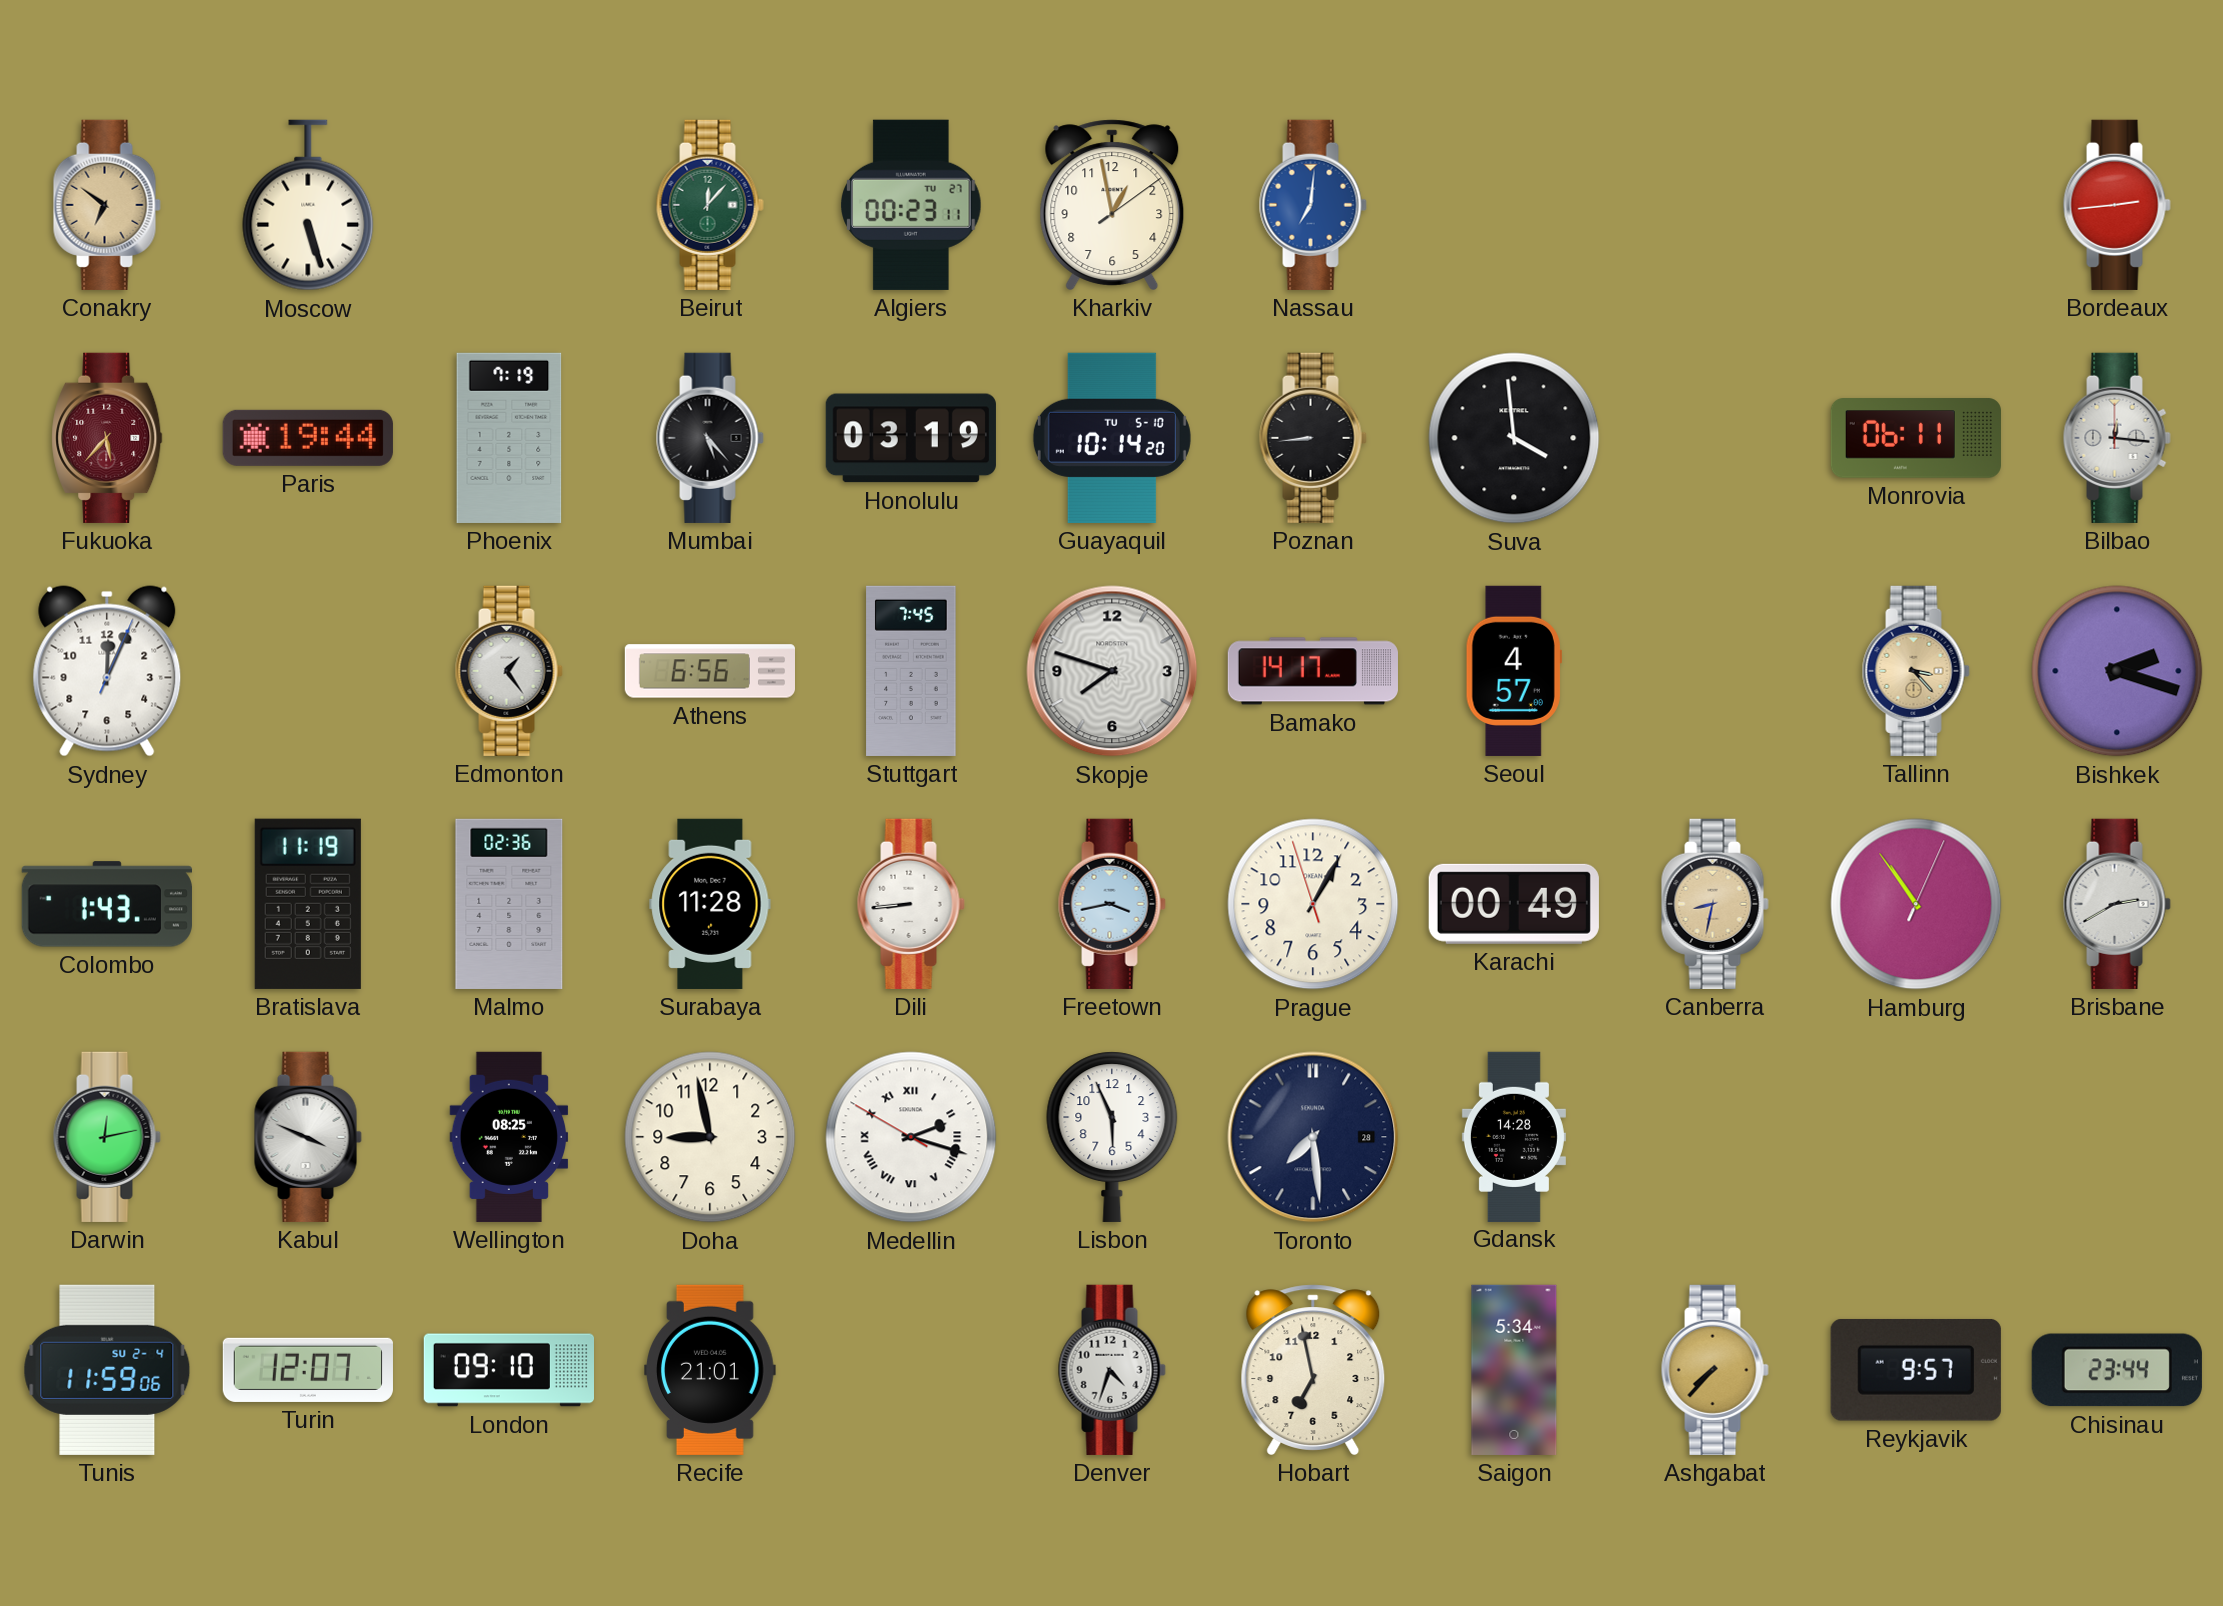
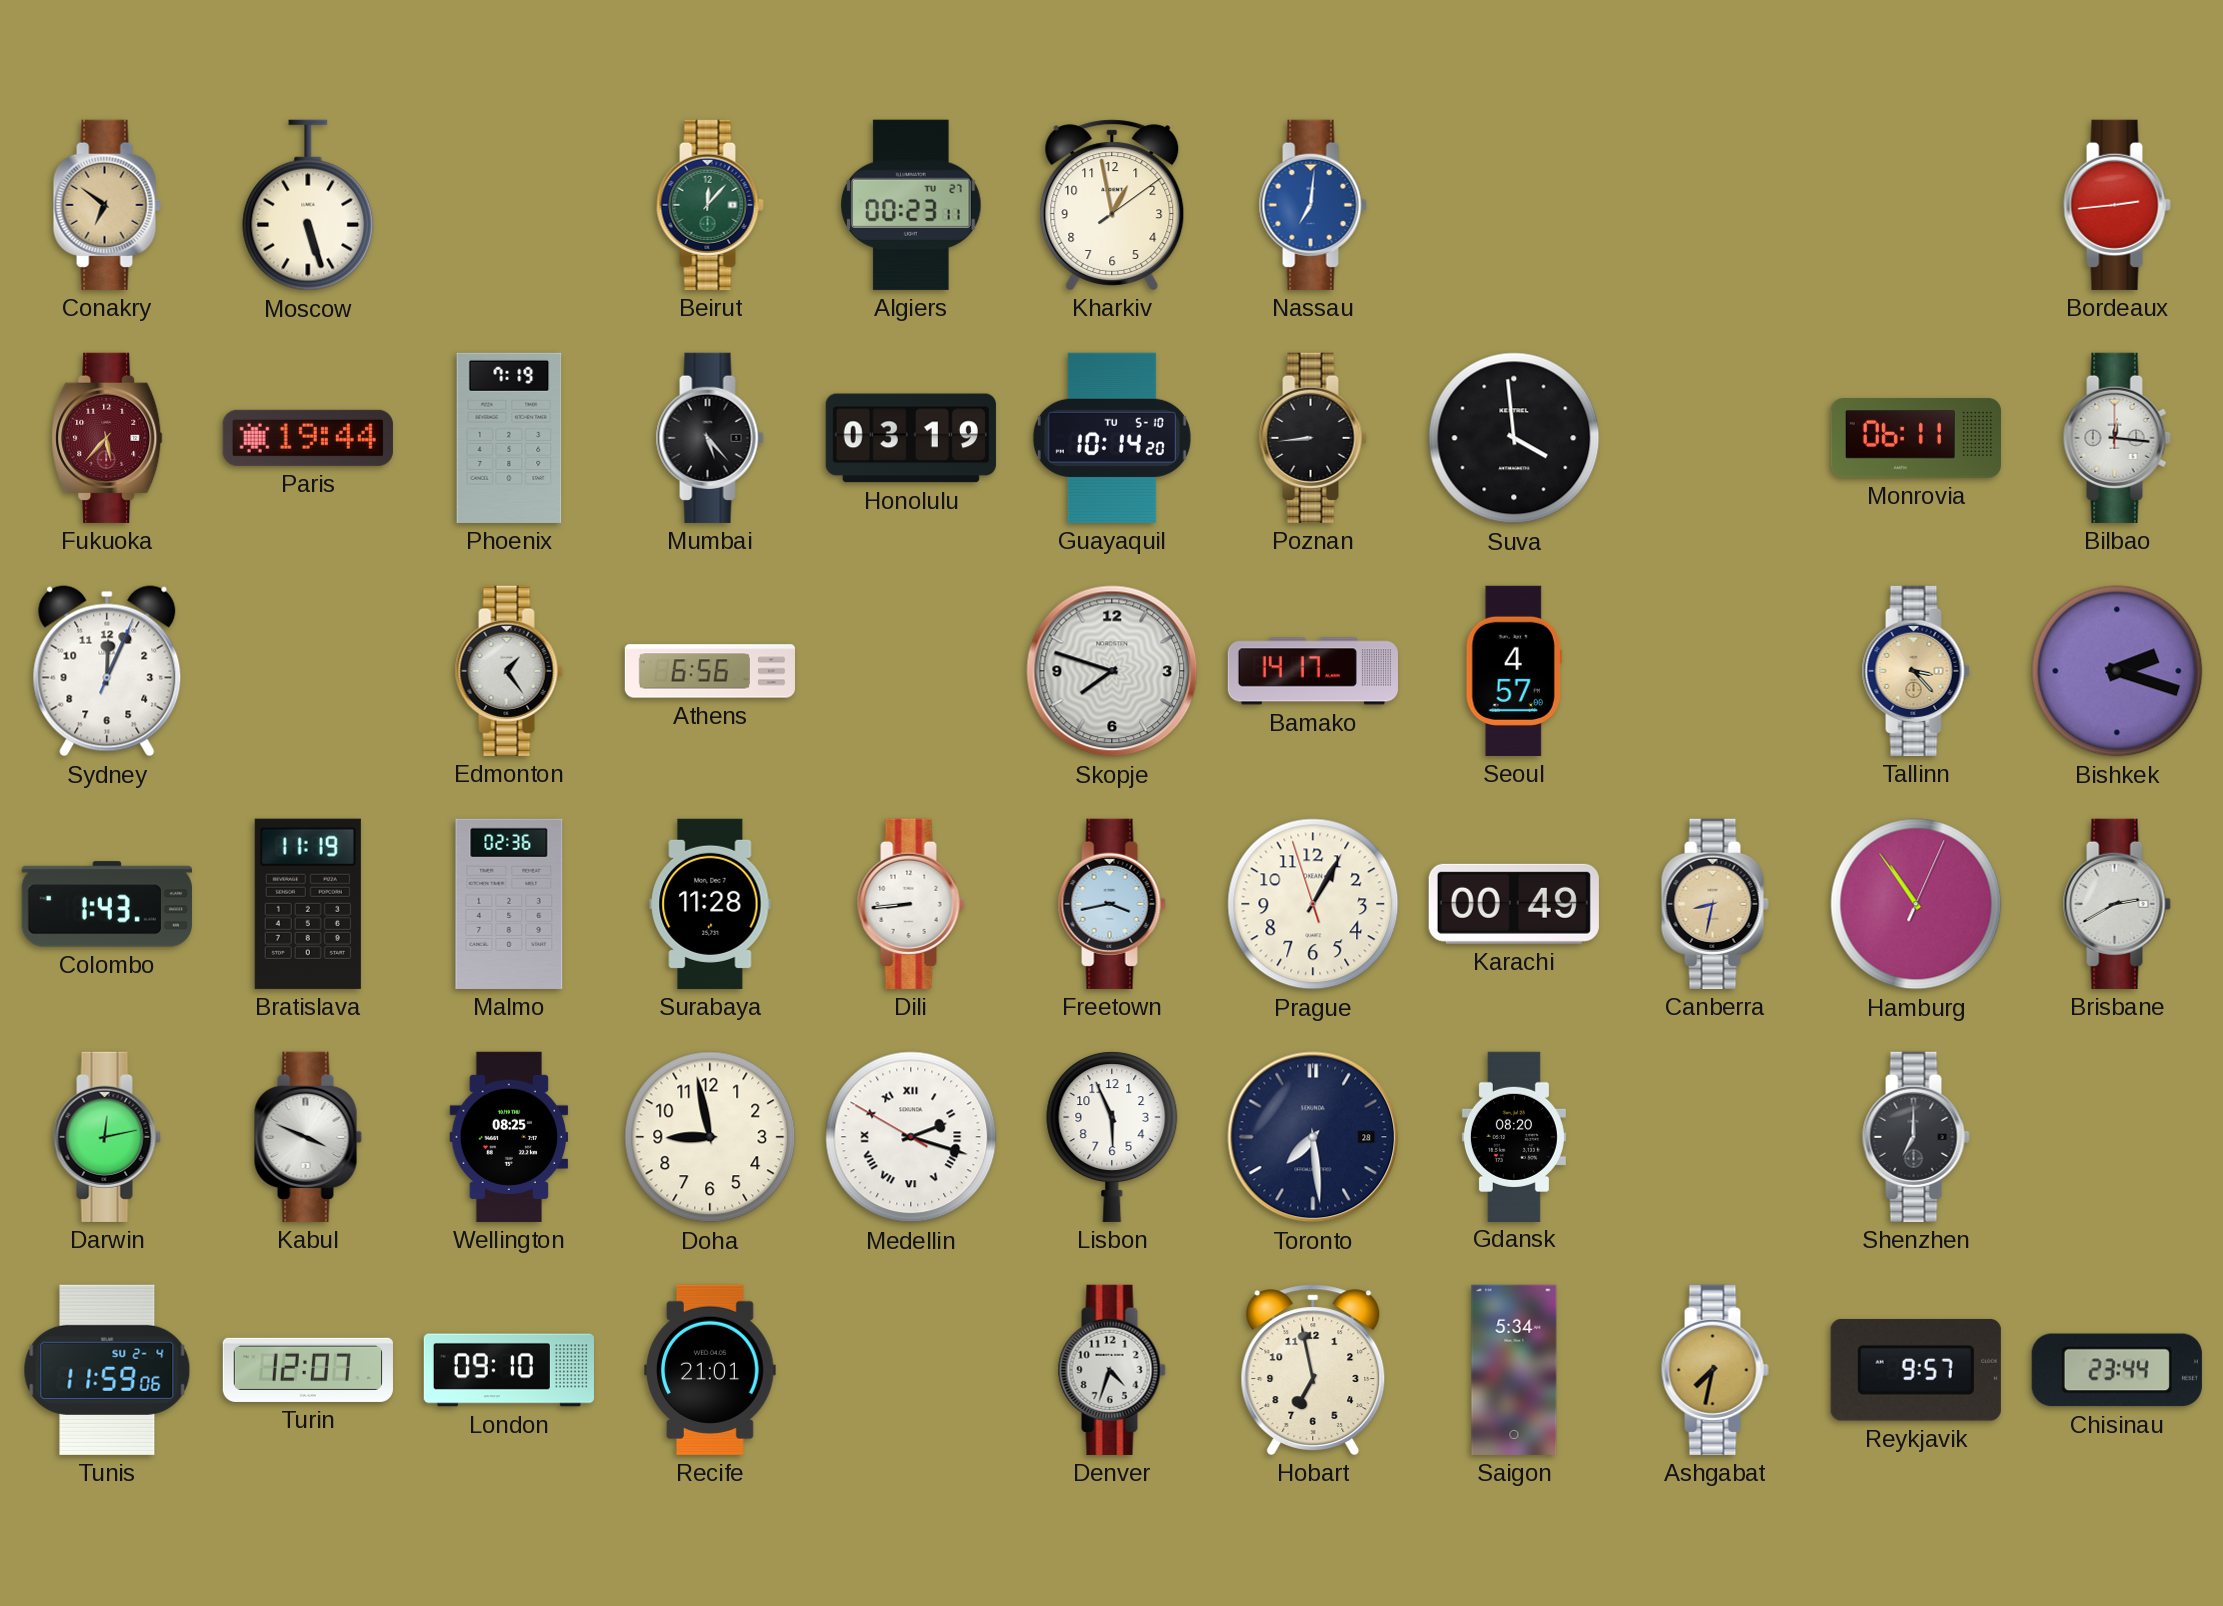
Stuttgart: 7:45 -> none
Gdansk: 14:28 -> 08:20
Shenzhen: none -> 7:00
Ashgabat: 7:37 -> 7:32
